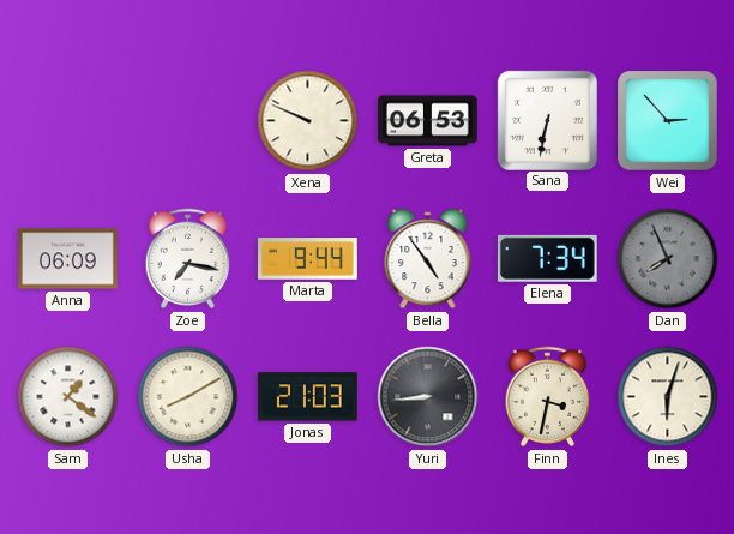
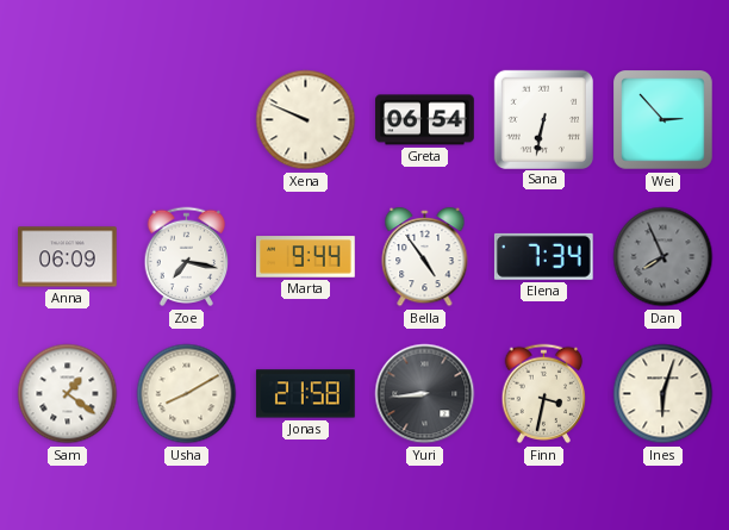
Greta: 06:53 -> 06:54
Jonas: 21:03 -> 21:58
